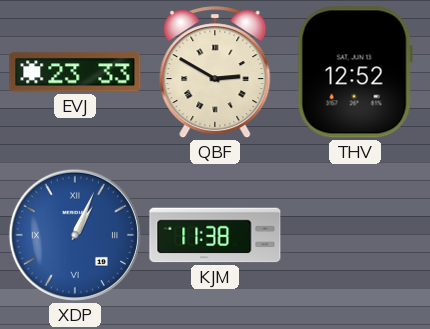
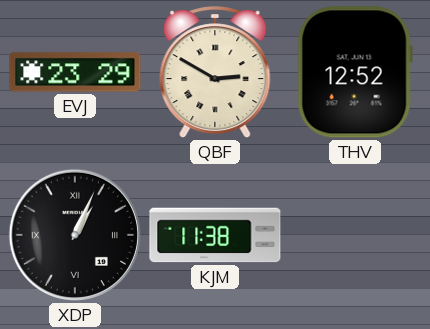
EVJ: 23:33 -> 23:29
XDP dial: blue -> black
